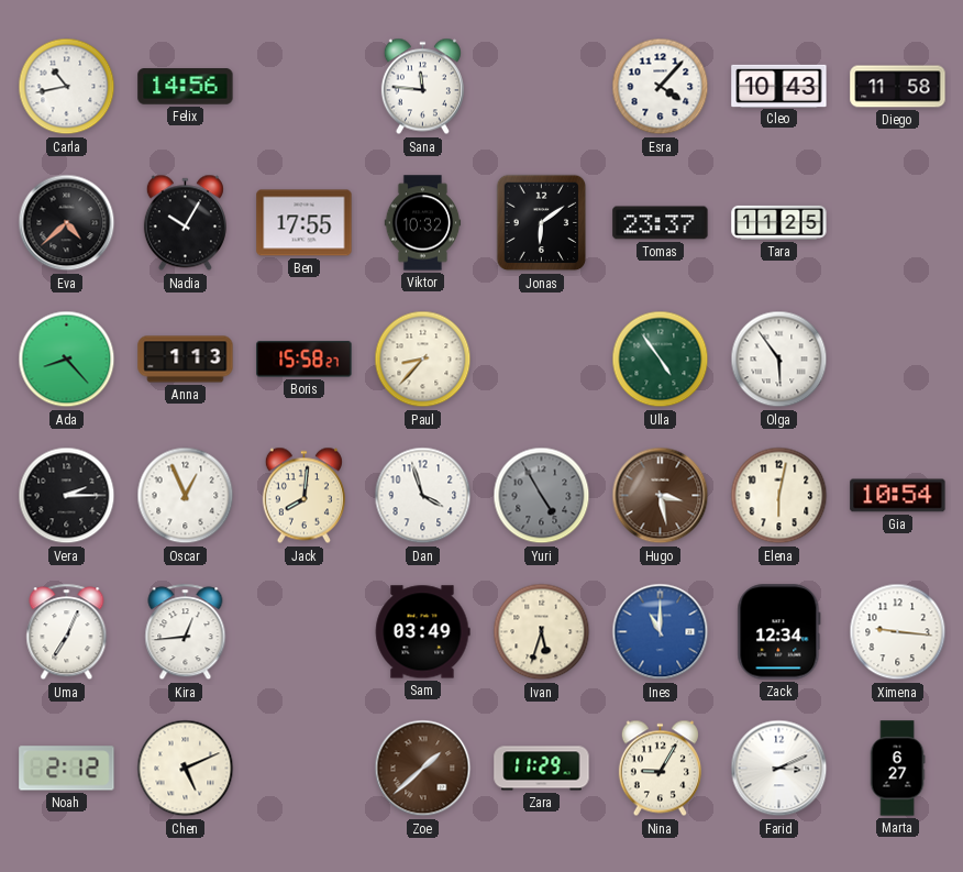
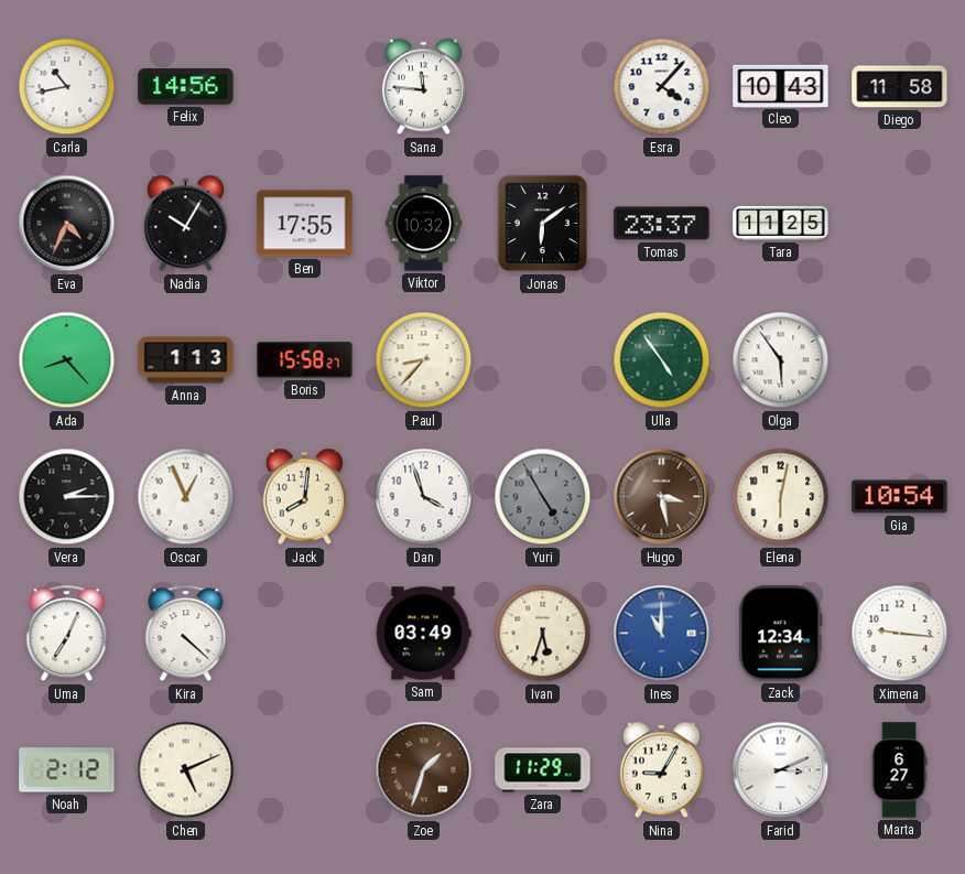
Eva: 4:38 -> 4:34
Kira: 12:44 -> 4:22
Zoe: 1:38 -> 1:33
